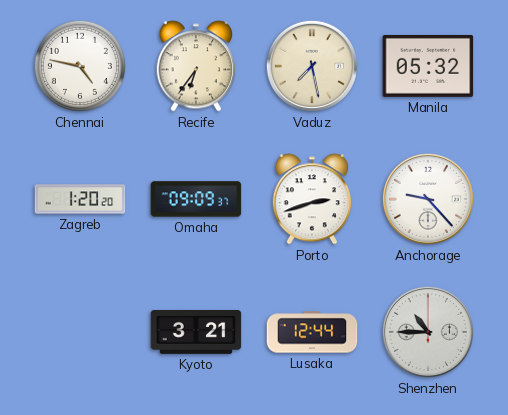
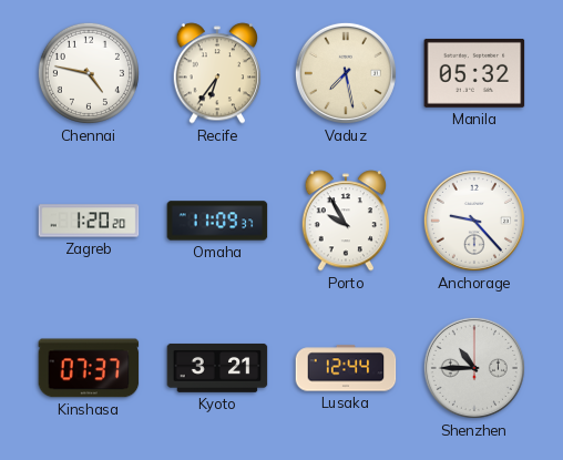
Omaha: 09:09 -> 11:09
Porto: 2:42 -> 9:55
Kinshasa: none -> 07:37
